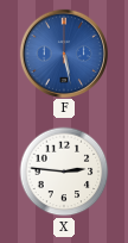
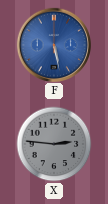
X dial: white -> grey
